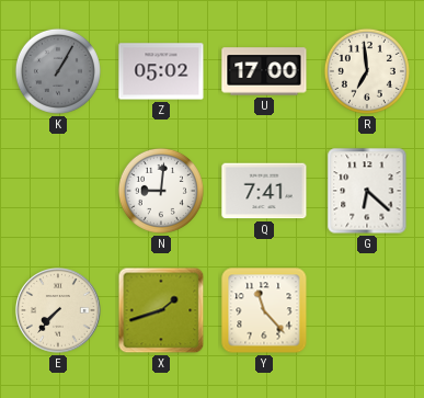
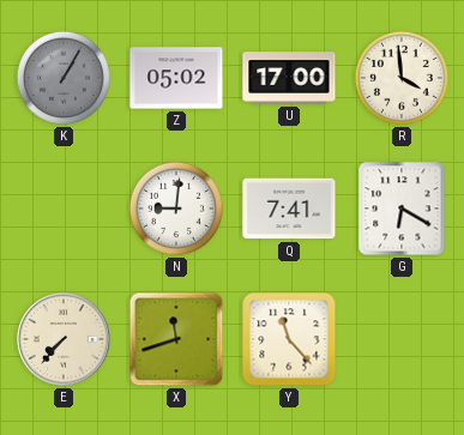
R: 6:59 -> 3:59
G: 6:22 -> 6:20
X: 1:42 -> 11:42
